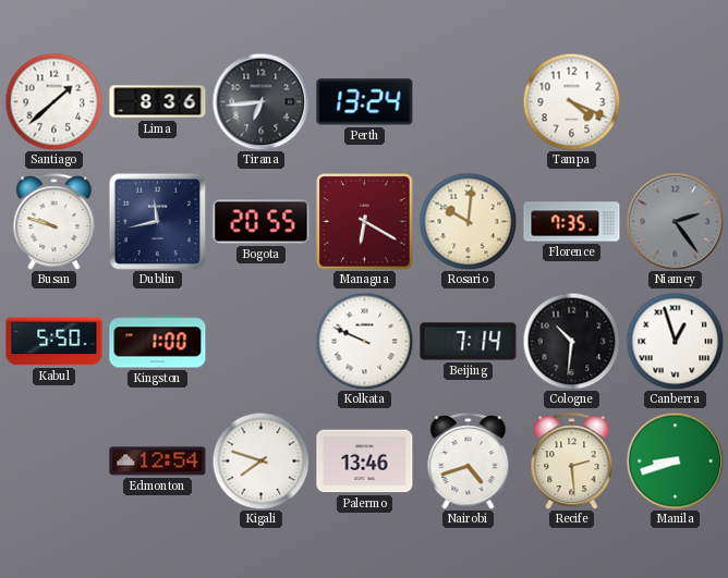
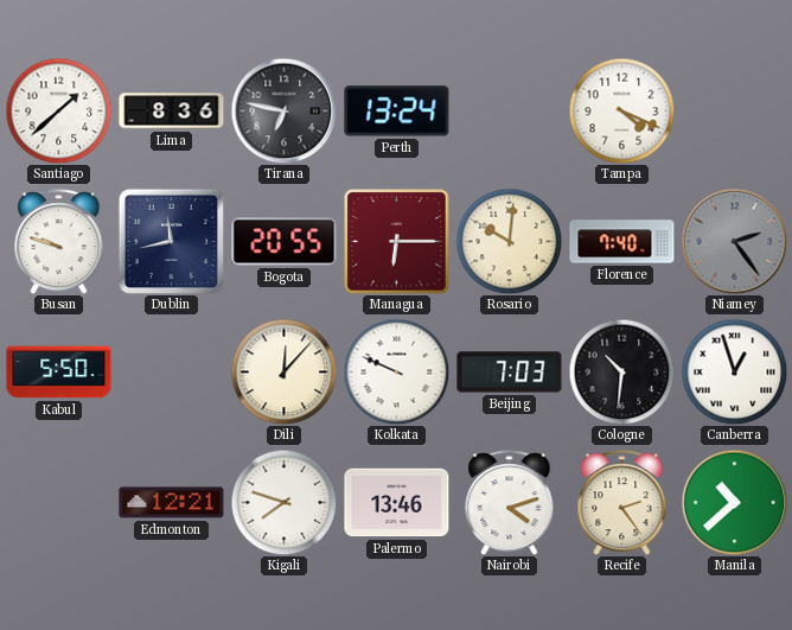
Tirana: 6:44 -> 6:47
Managua: 6:20 -> 6:15
Florence: 7:35 -> 7:40
Kingston: 1:00 -> none
Dili: none -> 12:07
Beijing: 7:14 -> 7:03
Edmonton: 12:54 -> 12:21
Nairobi: 4:42 -> 4:12
Recife: 2:29 -> 2:24
Manila: 8:42 -> 10:38
